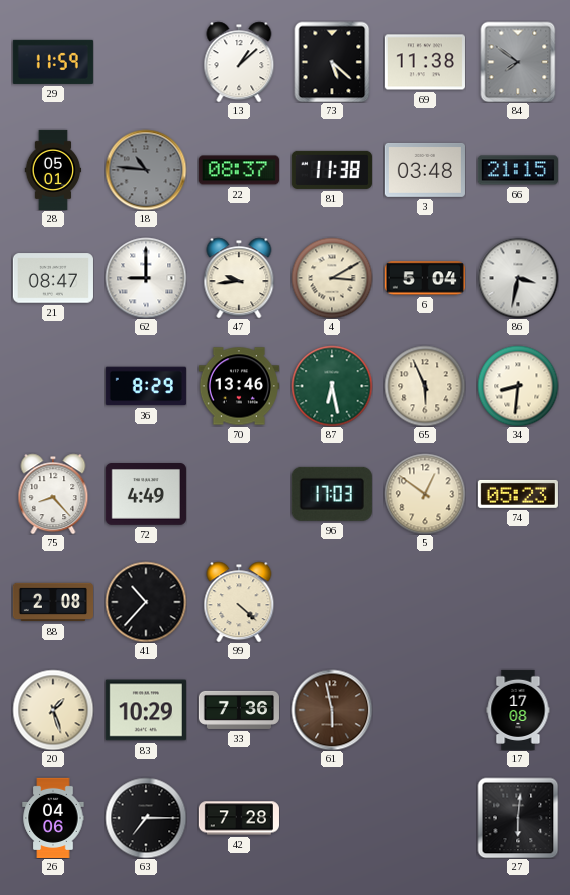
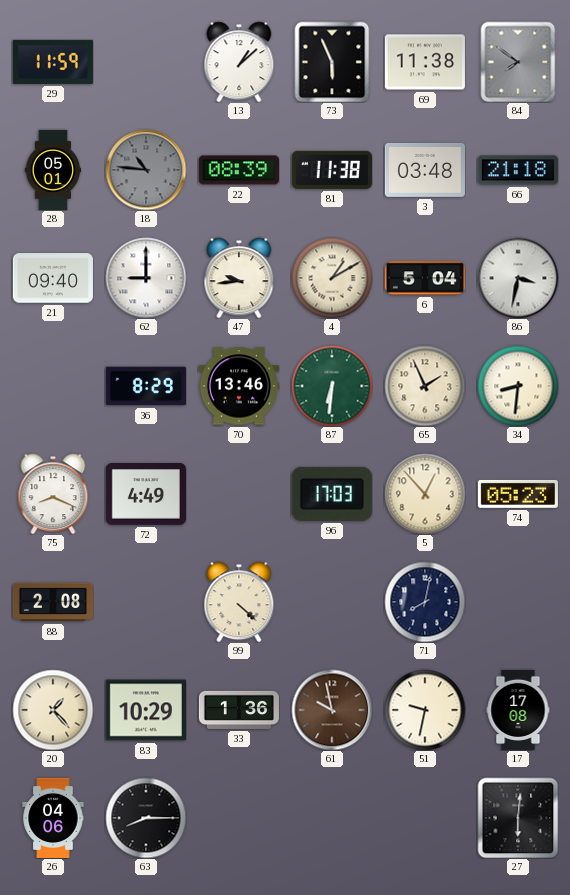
73: 5:22 -> 5:56
22: 08:37 -> 08:39
66: 21:15 -> 21:18
21: 08:47 -> 09:40
4: 3:10 -> 1:10
87: 6:28 -> 6:31
65: 5:56 -> 1:56
75: 8:23 -> 8:19
5: 12:51 -> 12:53
41: 10:37 -> none
71: none -> 8:02
20: 1:27 -> 1:23
33: 7:36 -> 1:36
61: 5:58 -> 9:58
51: none -> 9:32
63: 7:15 -> 8:15
42: 7:28 -> none
